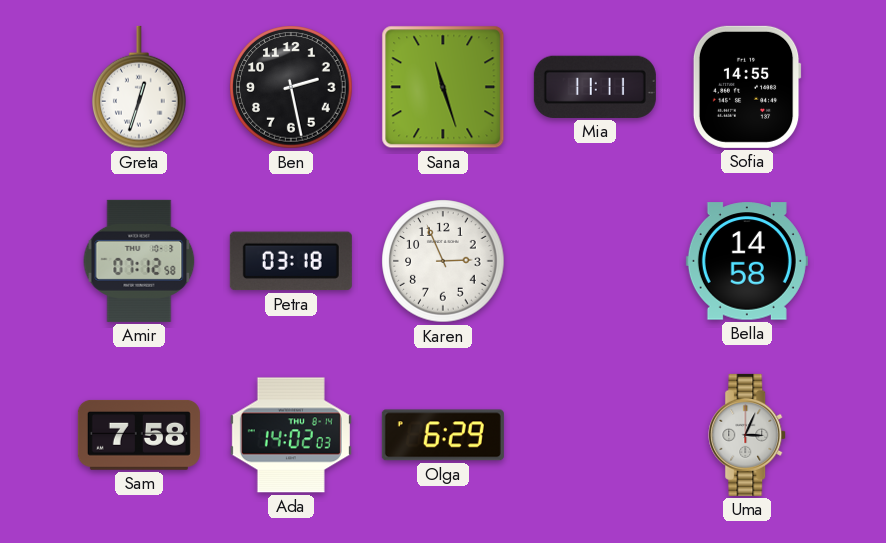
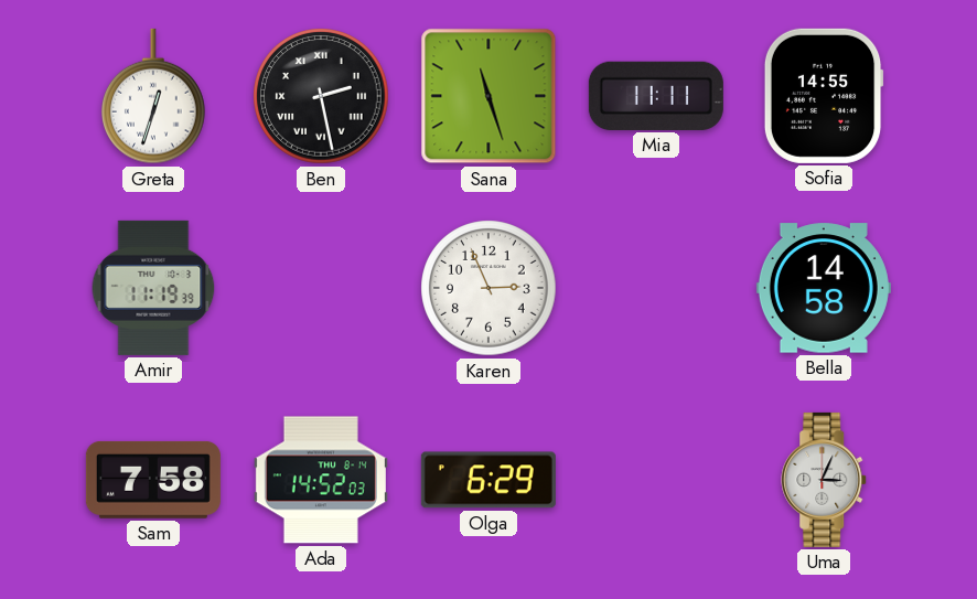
Ben numerals: Arabic -> Roman
Amir: 07:12 -> 11:19
Petra: 03:18 -> none
Ada: 14:02 -> 14:52
